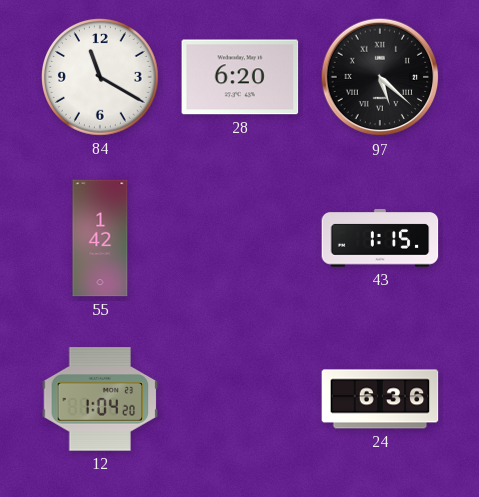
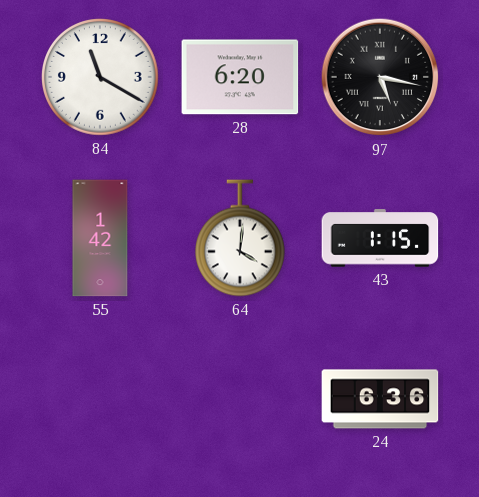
97: 5:22 -> 5:17
64: none -> 4:01
12: 1:04 -> none
